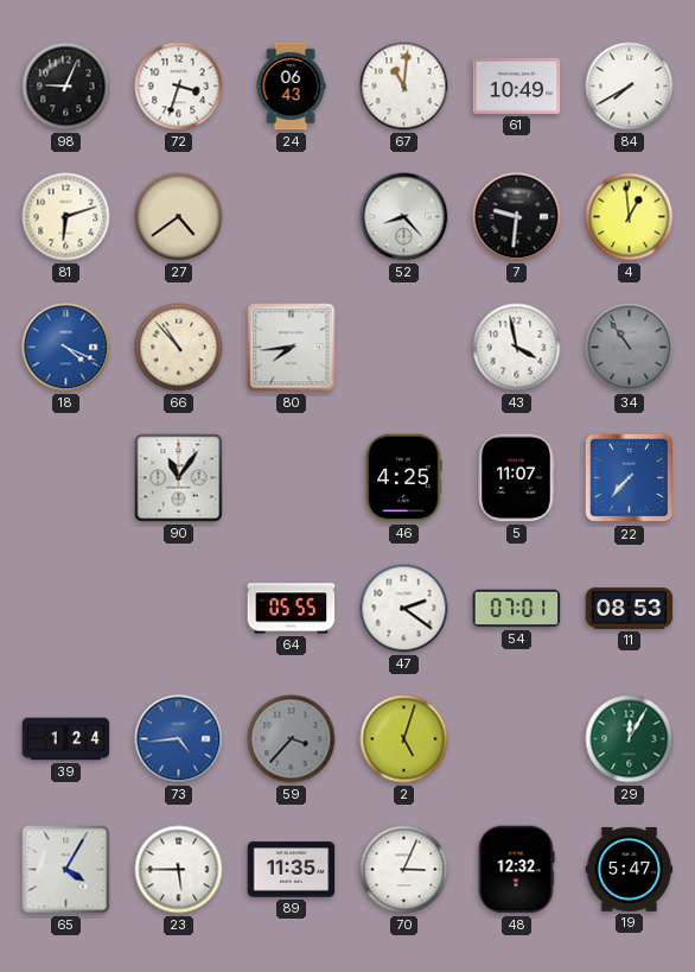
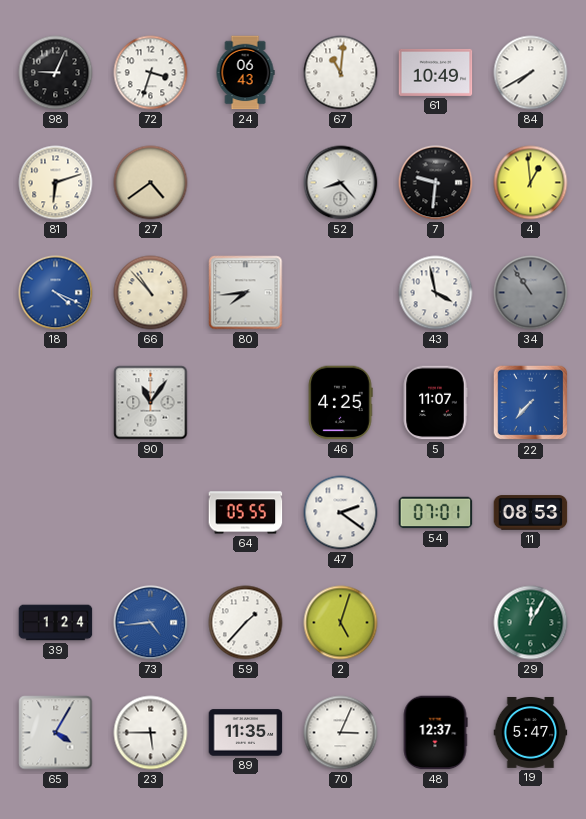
59: 3:37 -> 1:37
59 dial: grey -> white
48: 12:32 -> 12:37
